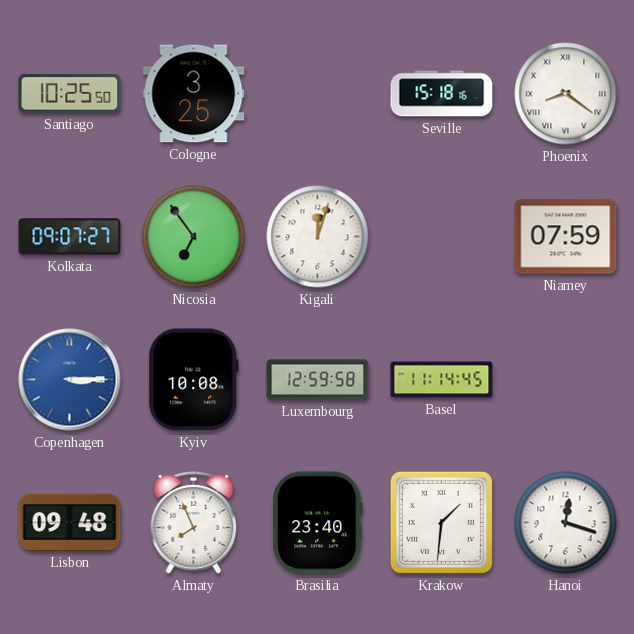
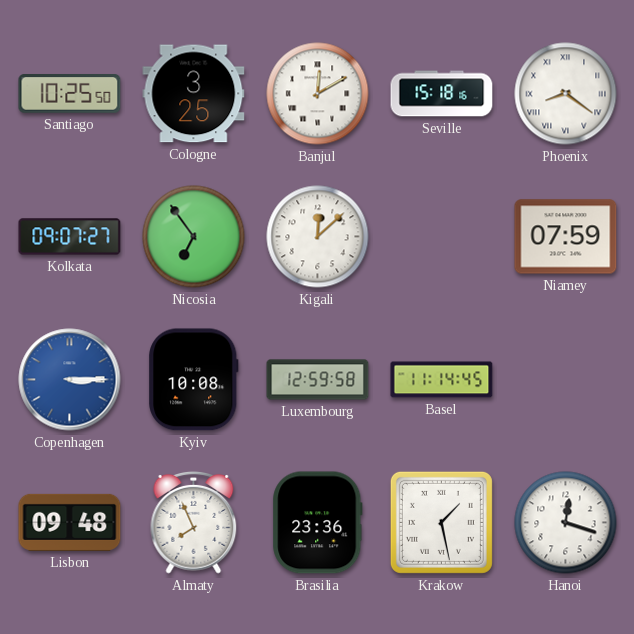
Banjul: none -> 12:10
Kigali: 12:03 -> 12:08
Brasilia: 23:40 -> 23:36
Krakow: 1:31 -> 1:28
